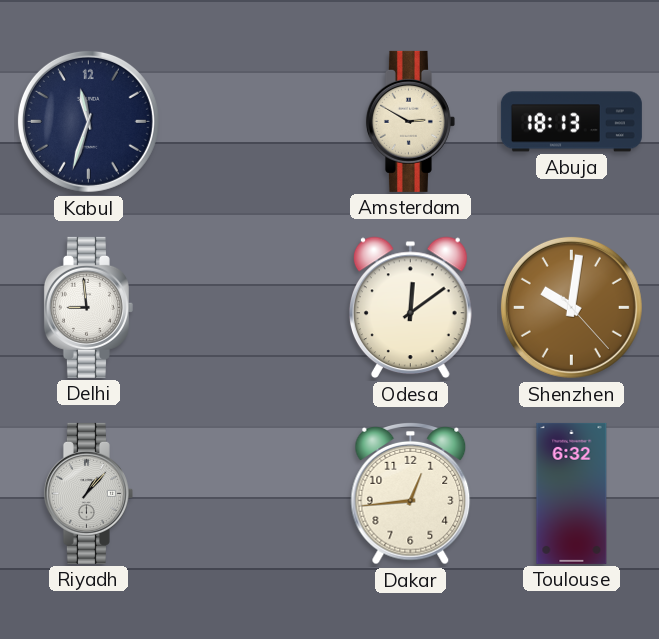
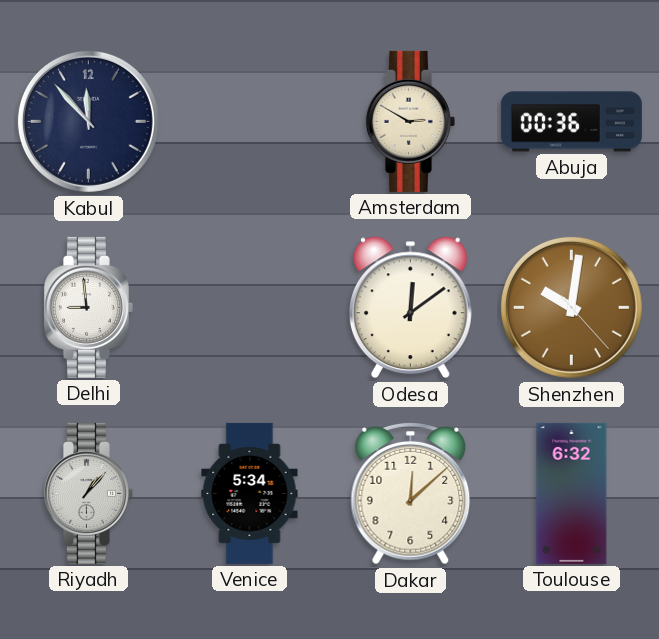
Kabul: 11:33 -> 11:53
Abuja: 18:13 -> 00:36
Venice: none -> 5:34
Dakar: 12:44 -> 12:08
